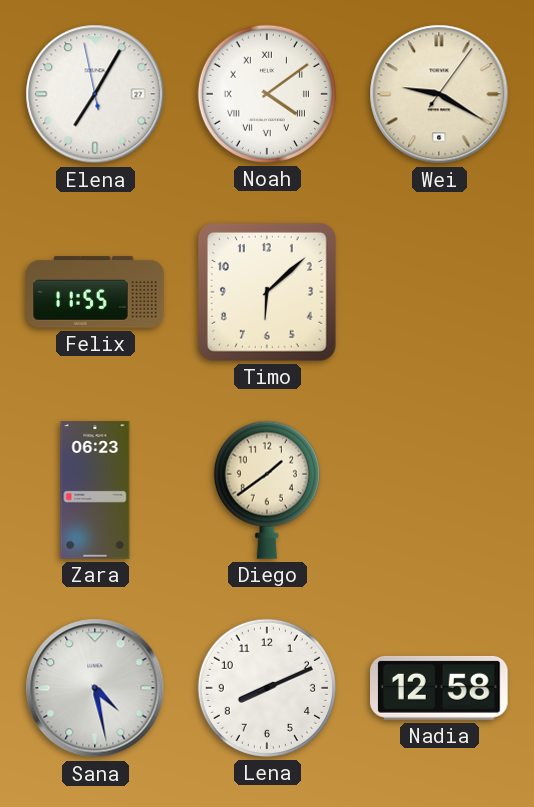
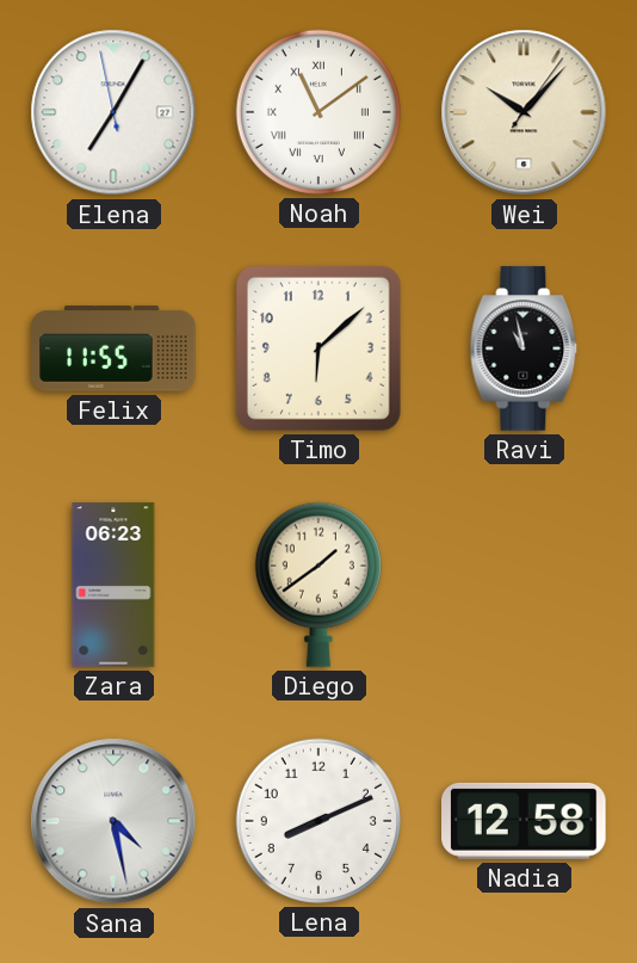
Noah: 4:09 -> 11:09
Wei: 9:20 -> 10:07
Ravi: none -> 10:58
